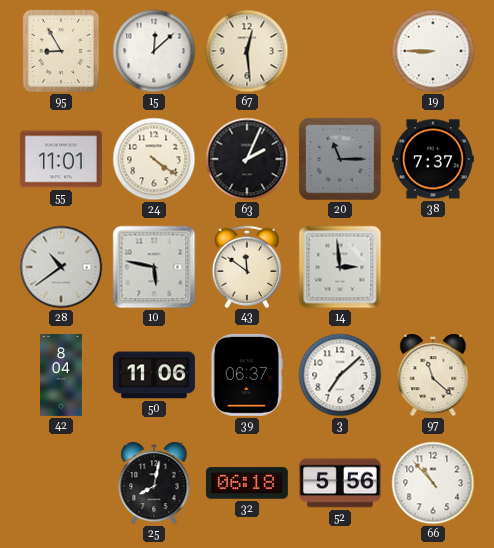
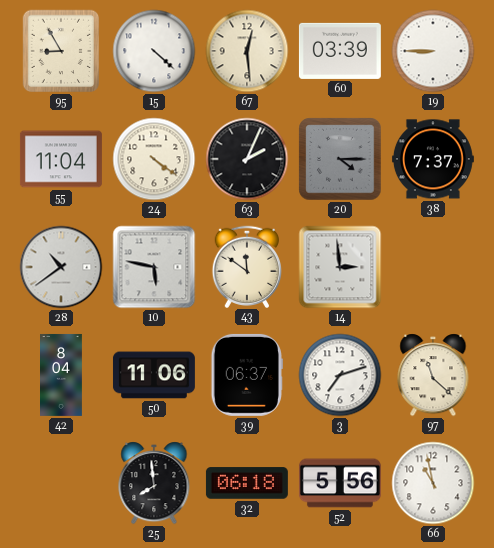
15: 12:08 -> 4:22
60: none -> 03:39
55: 11:01 -> 11:04
20: 11:15 -> 4:15
3: 7:08 -> 7:12
25: 8:02 -> 7:59
66: 10:53 -> 10:58
